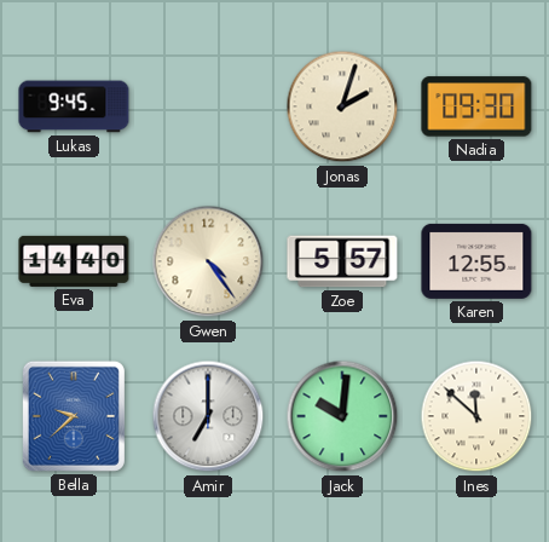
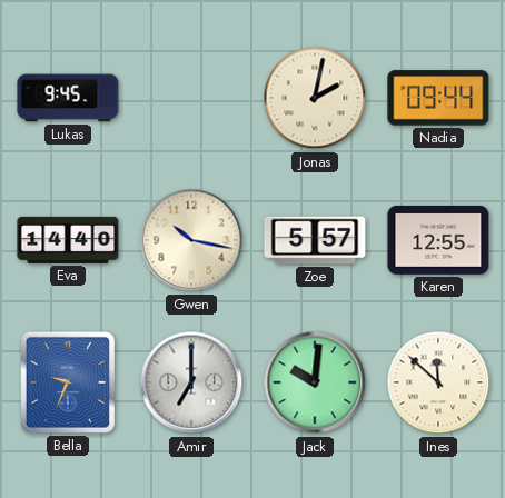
Jonas: 2:03 -> 2:02
Nadia: 09:30 -> 09:44
Gwen: 4:24 -> 10:17
Bella: 9:38 -> 9:34
